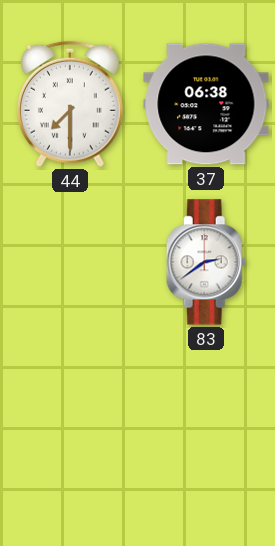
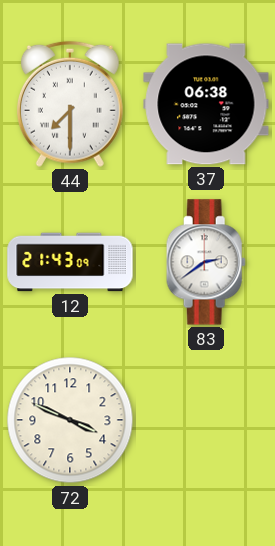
12: none -> 21:43
72: none -> 3:49
